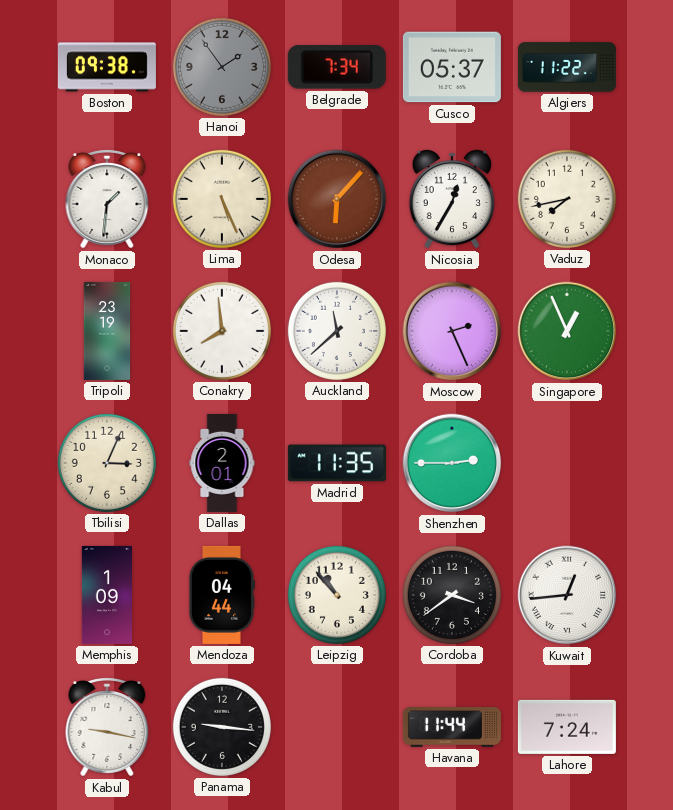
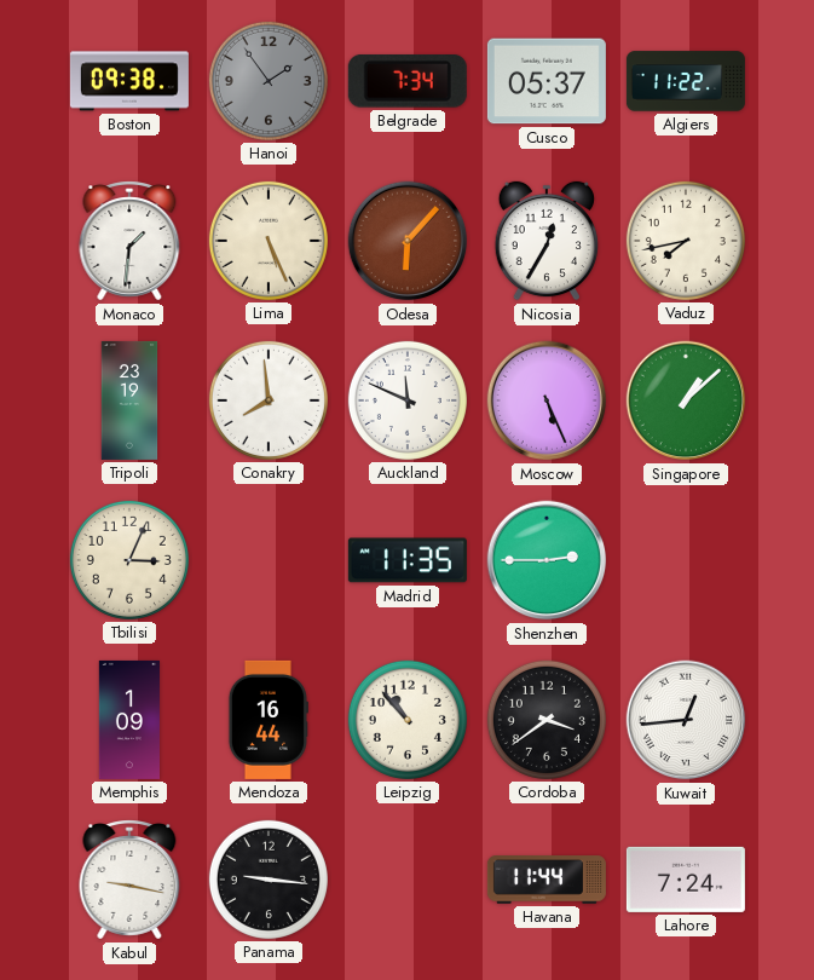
Auckland: 11:38 -> 11:49
Moscow: 2:26 -> 5:26
Singapore: 12:56 -> 1:08
Dallas: 2:01 -> none
Mendoza: 04:44 -> 16:44
